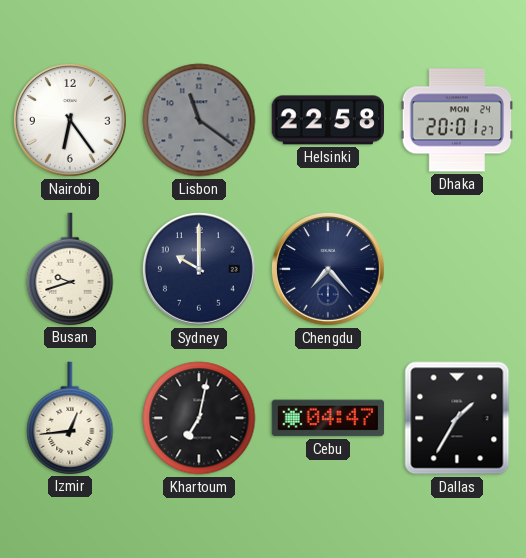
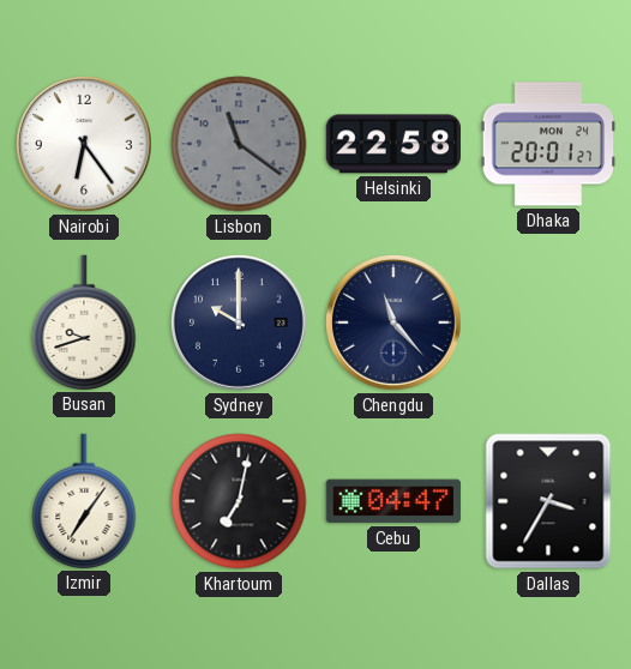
Chengdu: 7:23 -> 11:23
Izmir: 12:44 -> 7:06
Dallas: 1:35 -> 3:35
